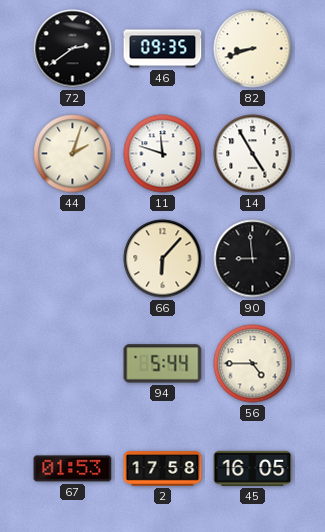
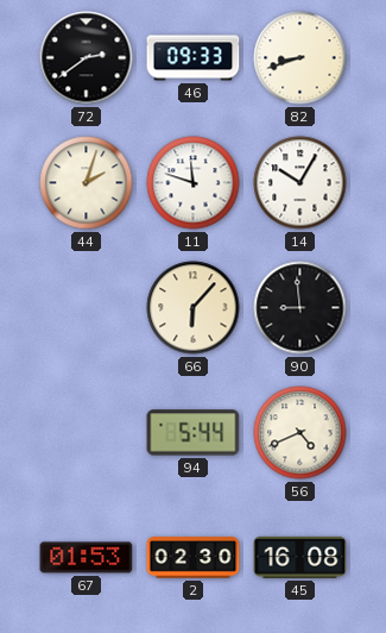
46: 09:35 -> 09:33
14: 4:55 -> 10:05
56: 4:45 -> 4:41
2: 17:58 -> 02:30
45: 16:05 -> 16:08
